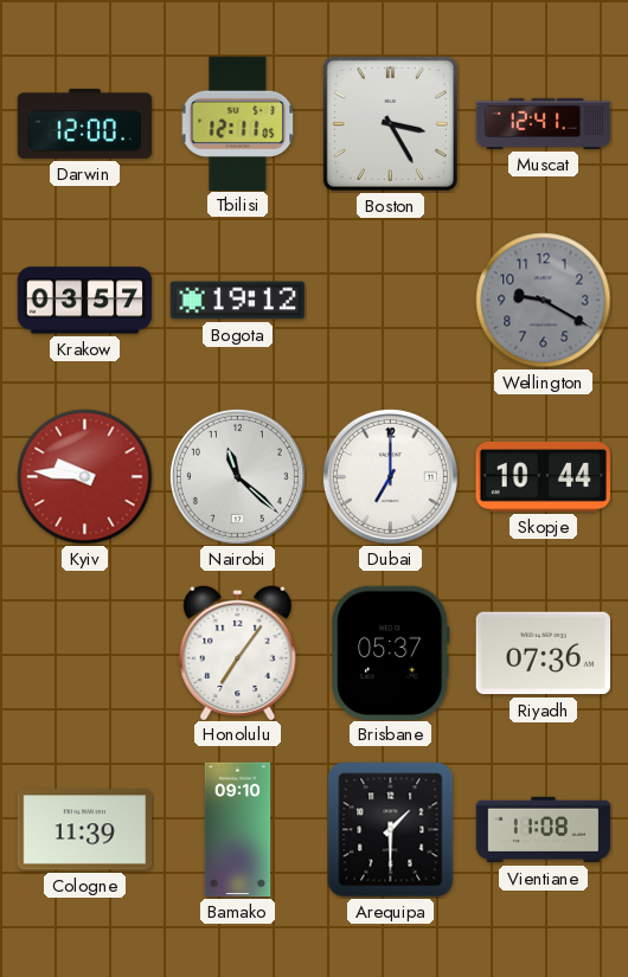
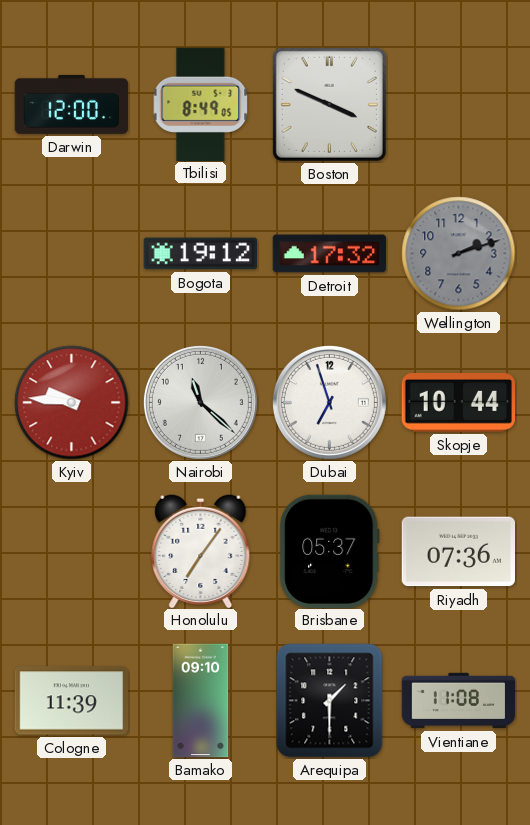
Tbilisi: 12:11 -> 8:49
Boston: 3:25 -> 3:49
Muscat: 12:41 -> none
Krakow: 03:57 -> none
Detroit: none -> 17:32
Wellington: 9:20 -> 2:12
Dubai: 7:00 -> 6:57
